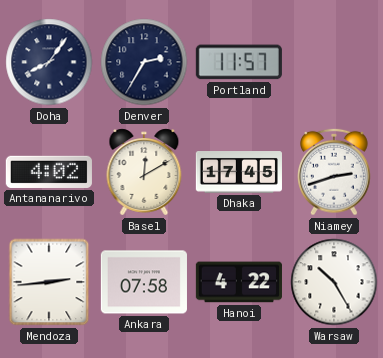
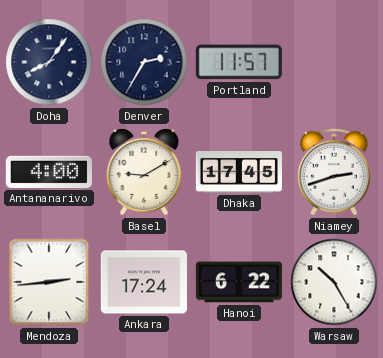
Antananarivo: 4:02 -> 4:00
Basel: 12:10 -> 9:10
Ankara: 07:58 -> 17:24
Hanoi: 4:22 -> 6:22
